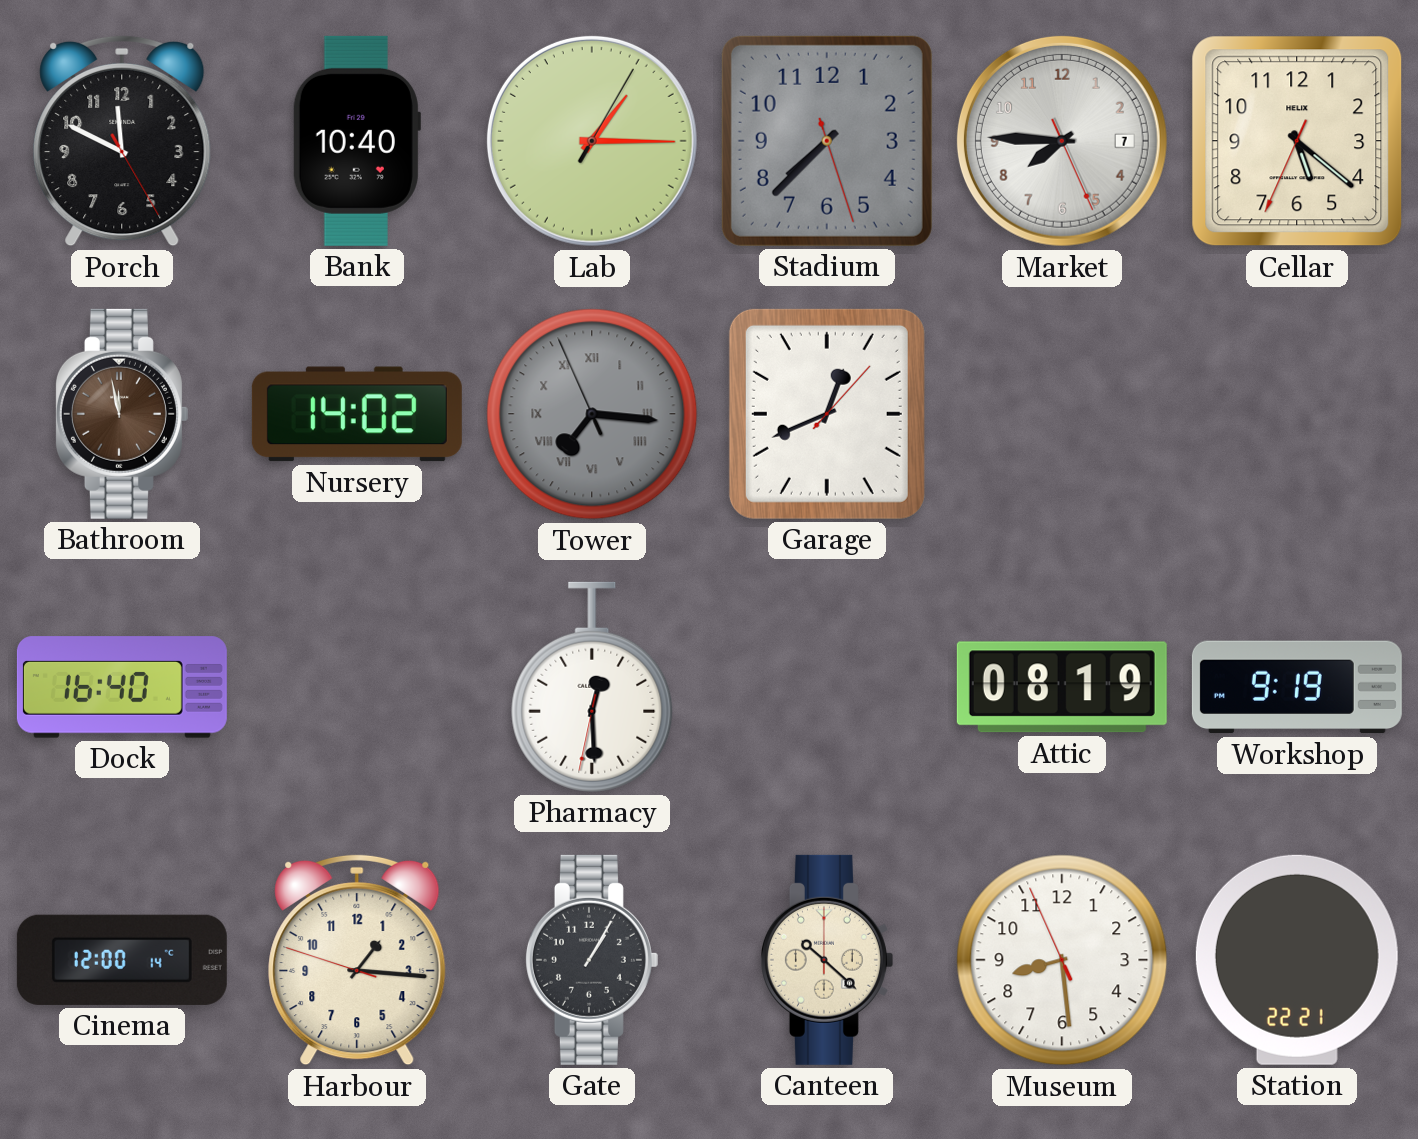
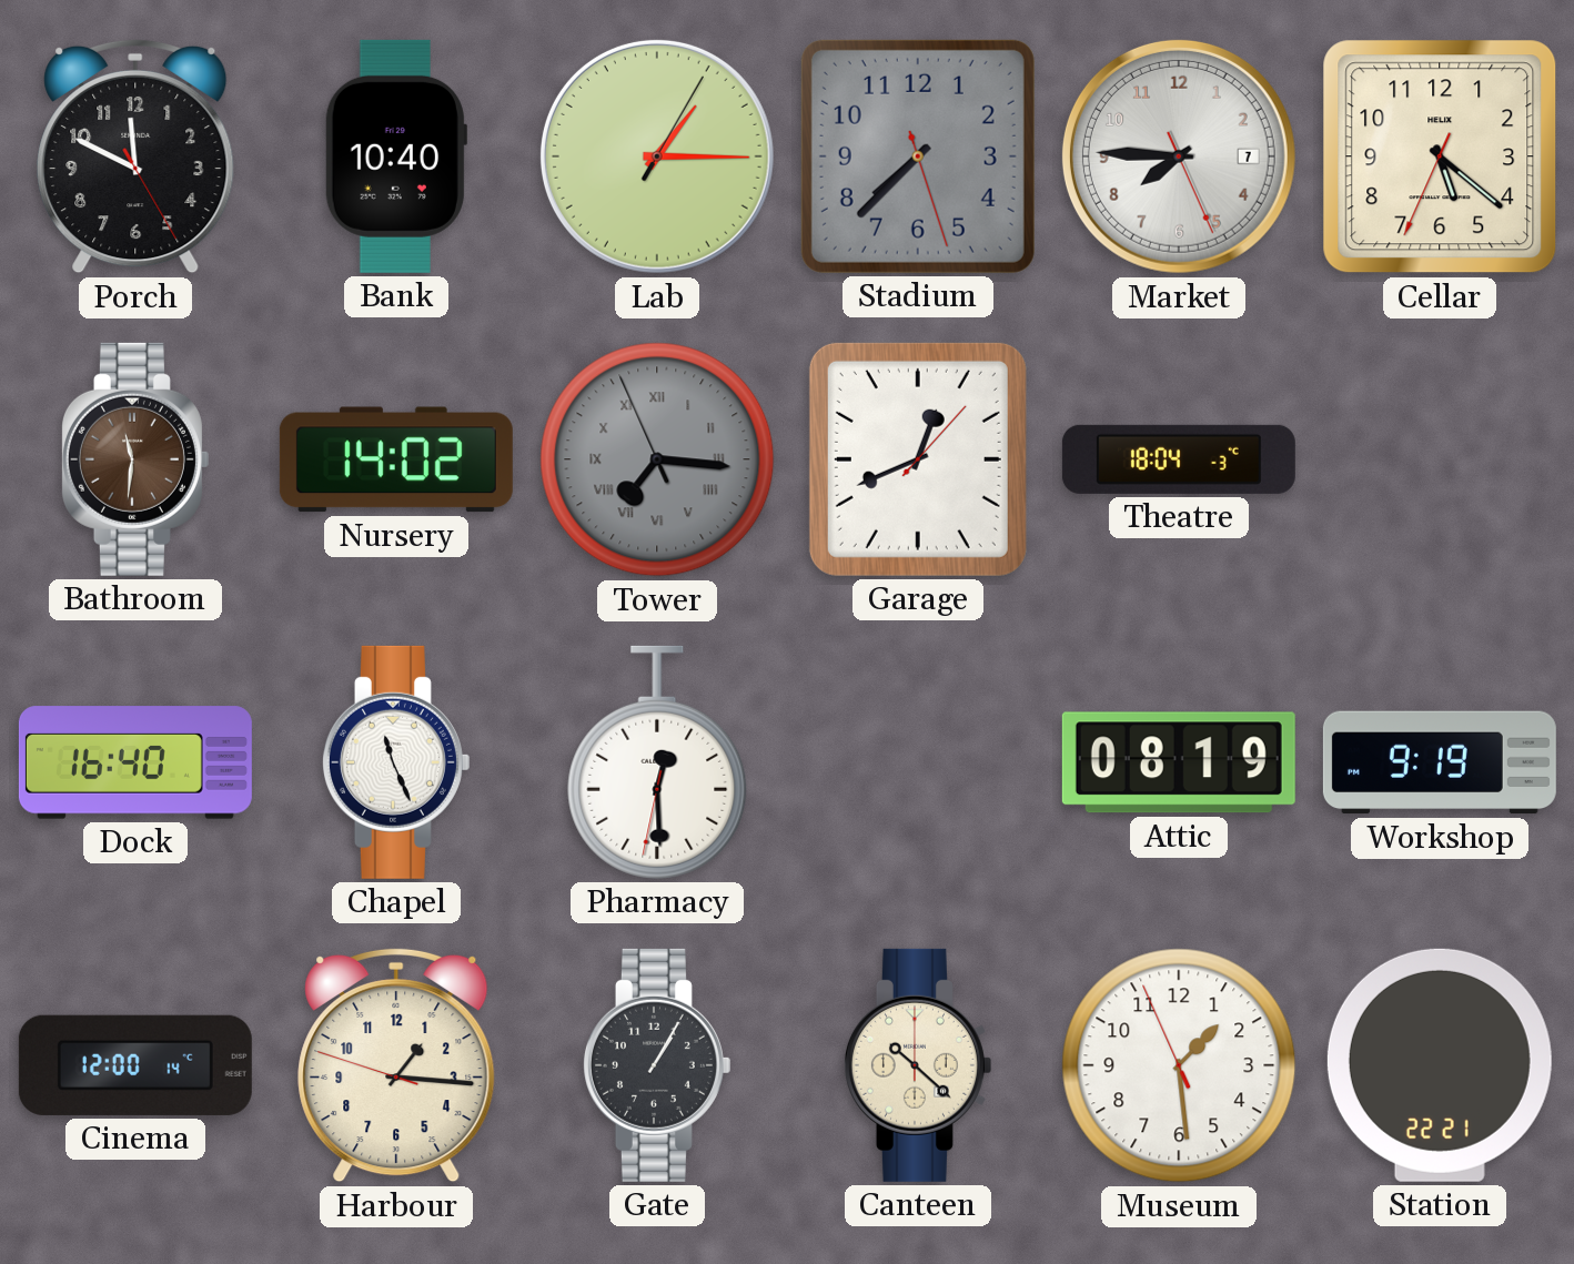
Bathroom: 11:58 -> 11:31
Theatre: none -> 18:04
Chapel: none -> 11:26
Museum: 8:28 -> 1:28
